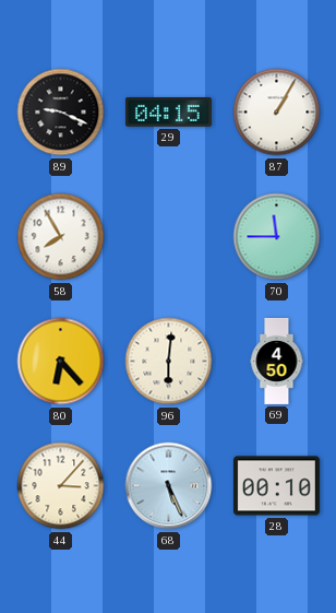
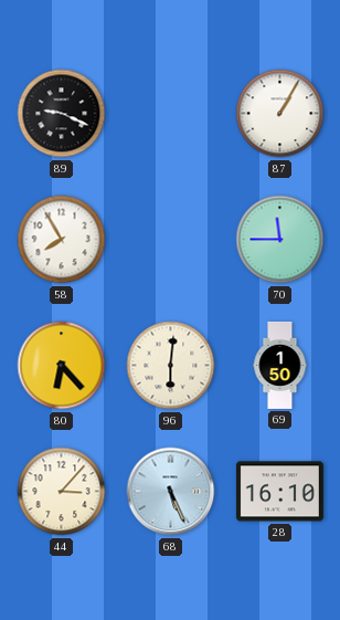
29: 04:15 -> none
69: 4:50 -> 1:50
28: 00:10 -> 16:10
